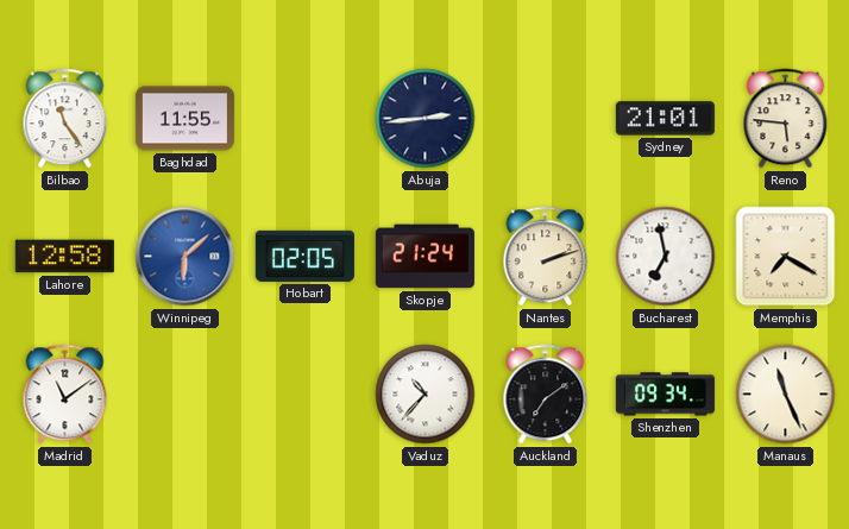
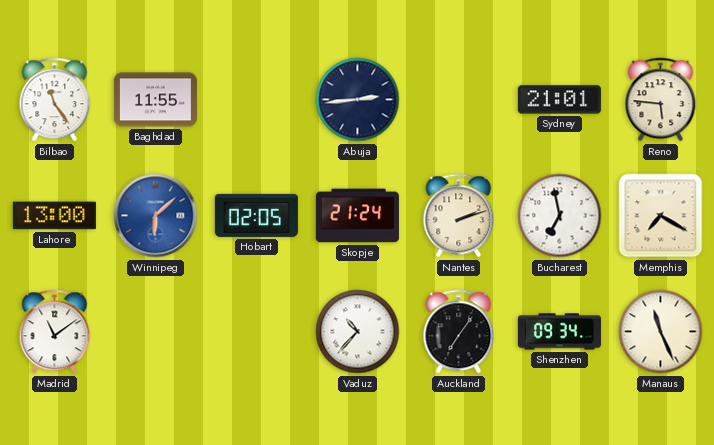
Lahore: 12:58 -> 13:00
Auckland: 7:09 -> 7:06
